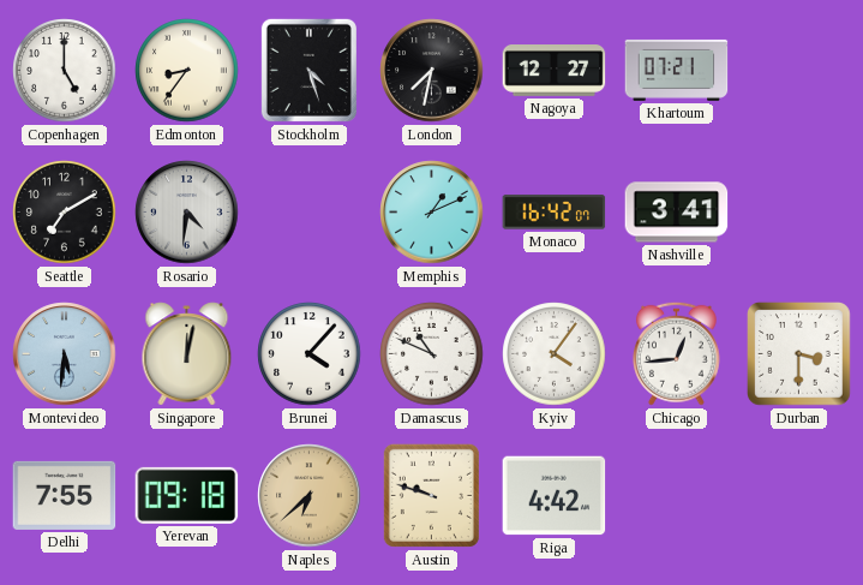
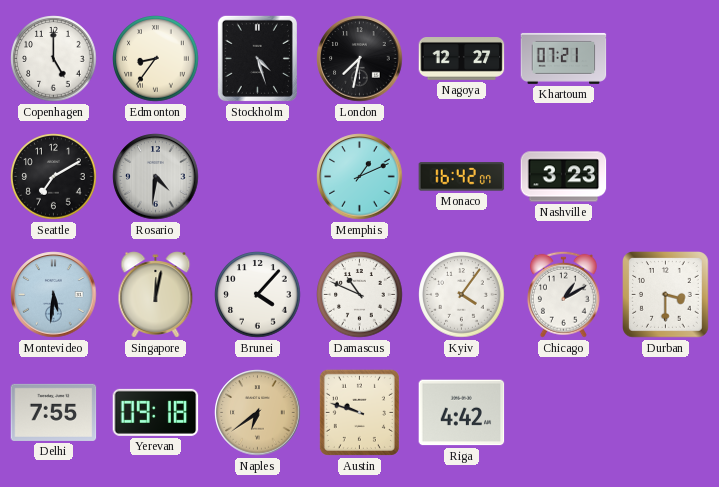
Nashville: 3:41 -> 3:23
Chicago: 12:44 -> 1:10
Naples: 6:38 -> 6:39
